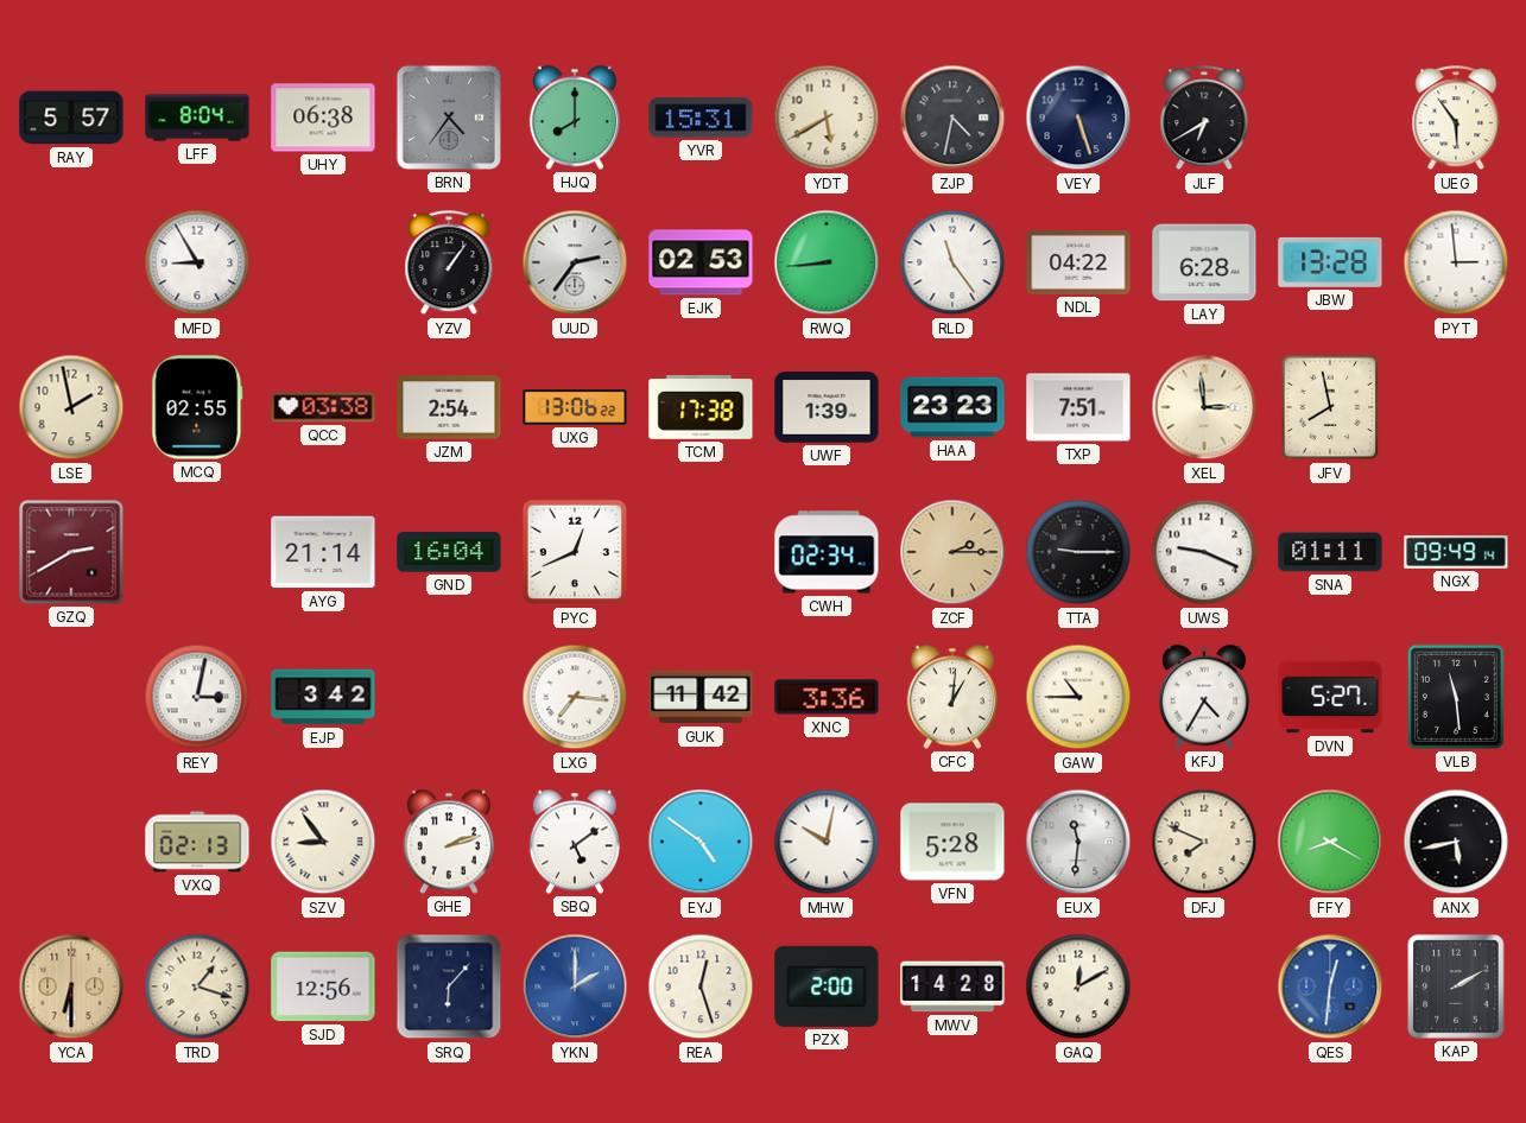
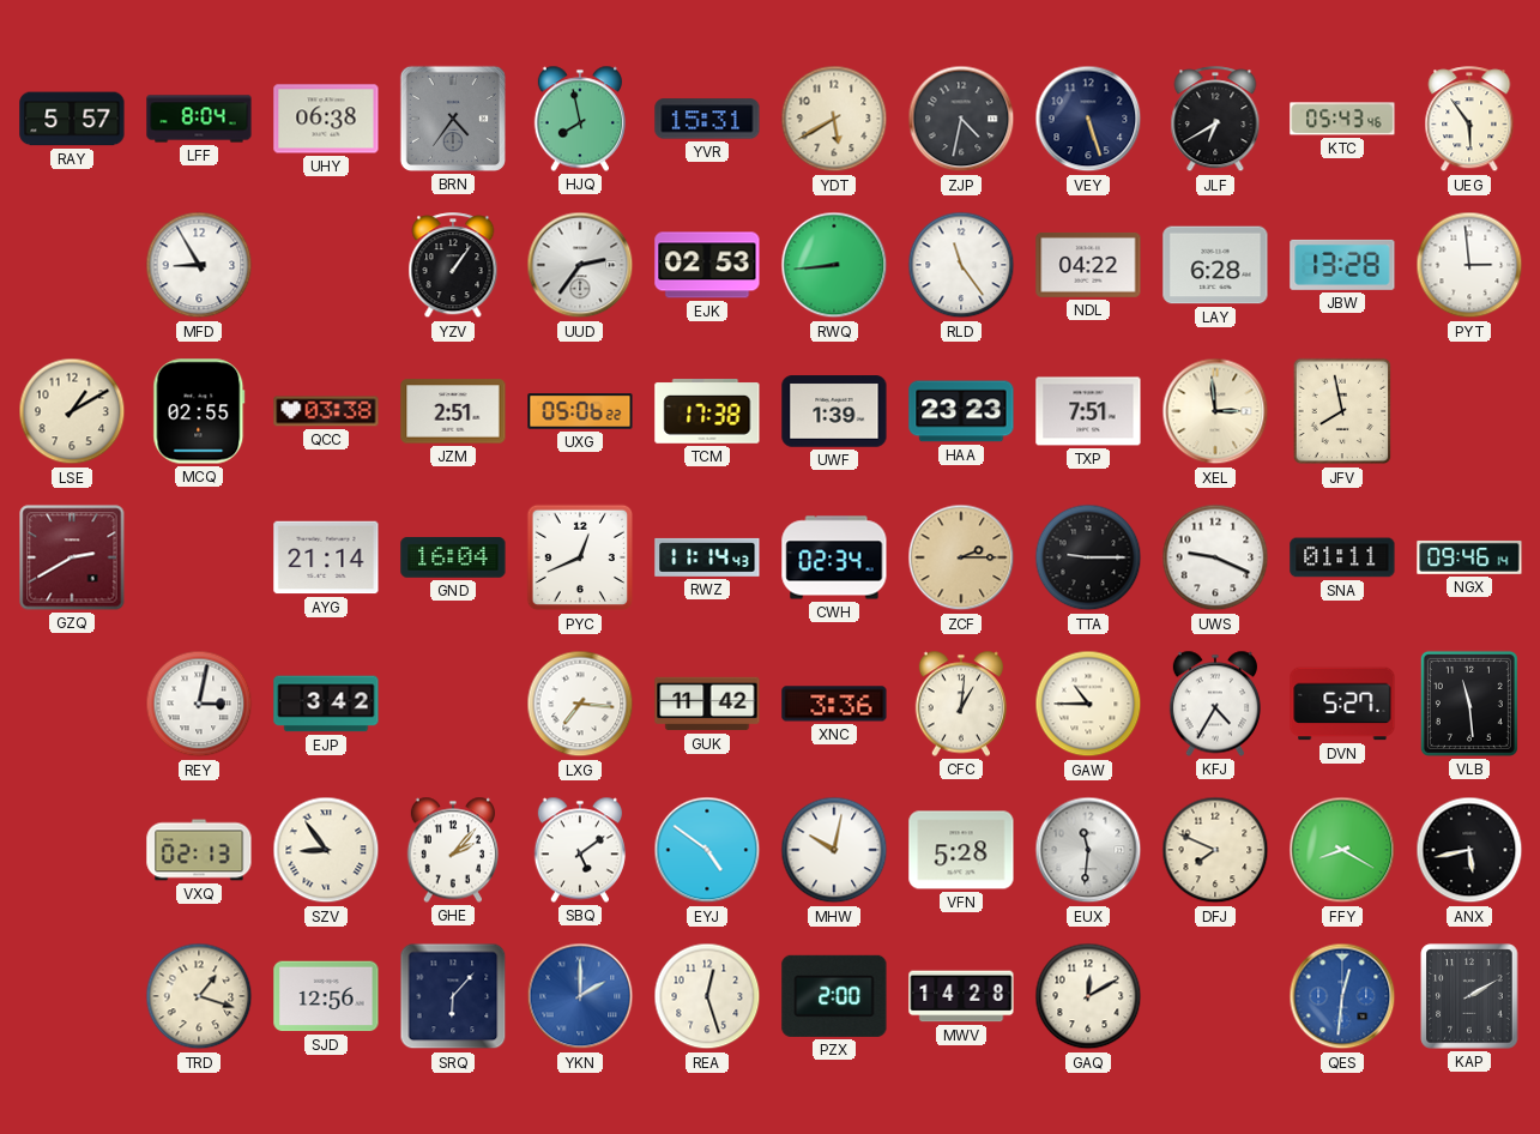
HJQ: 8:00 -> 7:58
KTC: none -> 05:43
LSE: 1:58 -> 1:10
JZM: 2:54 -> 2:51
UXG: 13:06 -> 05:06
RWZ: none -> 11:14
NGX: 09:49 -> 09:46
GHE: 2:12 -> 2:07
YCA: 6:30 -> none
